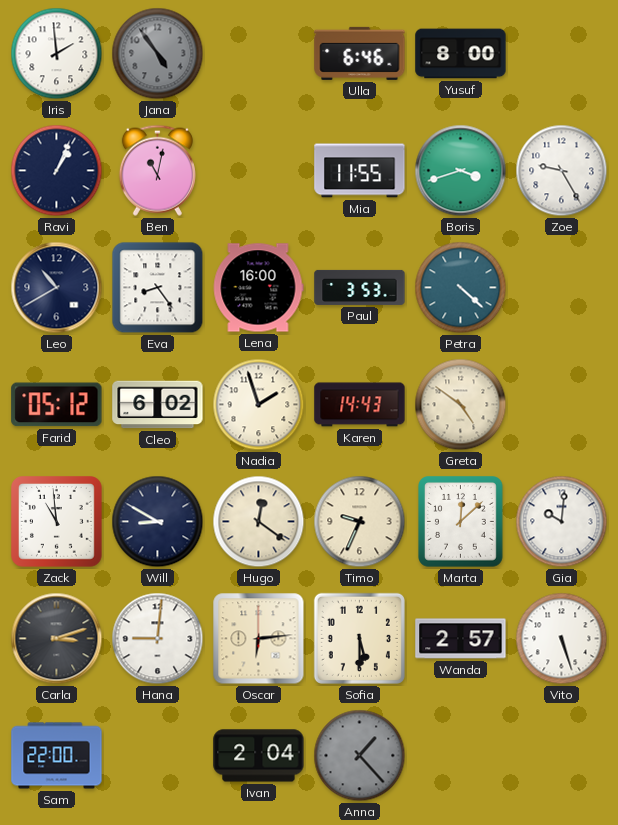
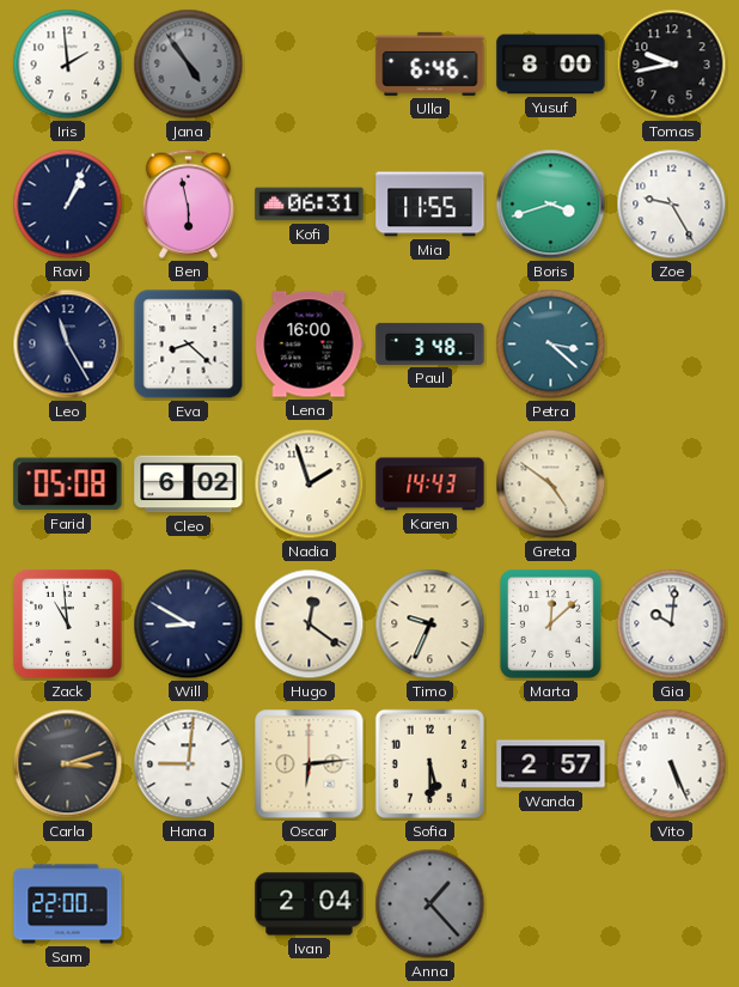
Tomas: none -> 9:43
Ben: 11:02 -> 5:58
Kofi: none -> 06:31
Leo: 10:40 -> 11:25
Eva: 8:24 -> 8:22
Paul: 3:53 -> 3:48
Petra: 4:22 -> 3:22
Farid: 05:12 -> 05:08
Vito: 5:27 -> 5:26
